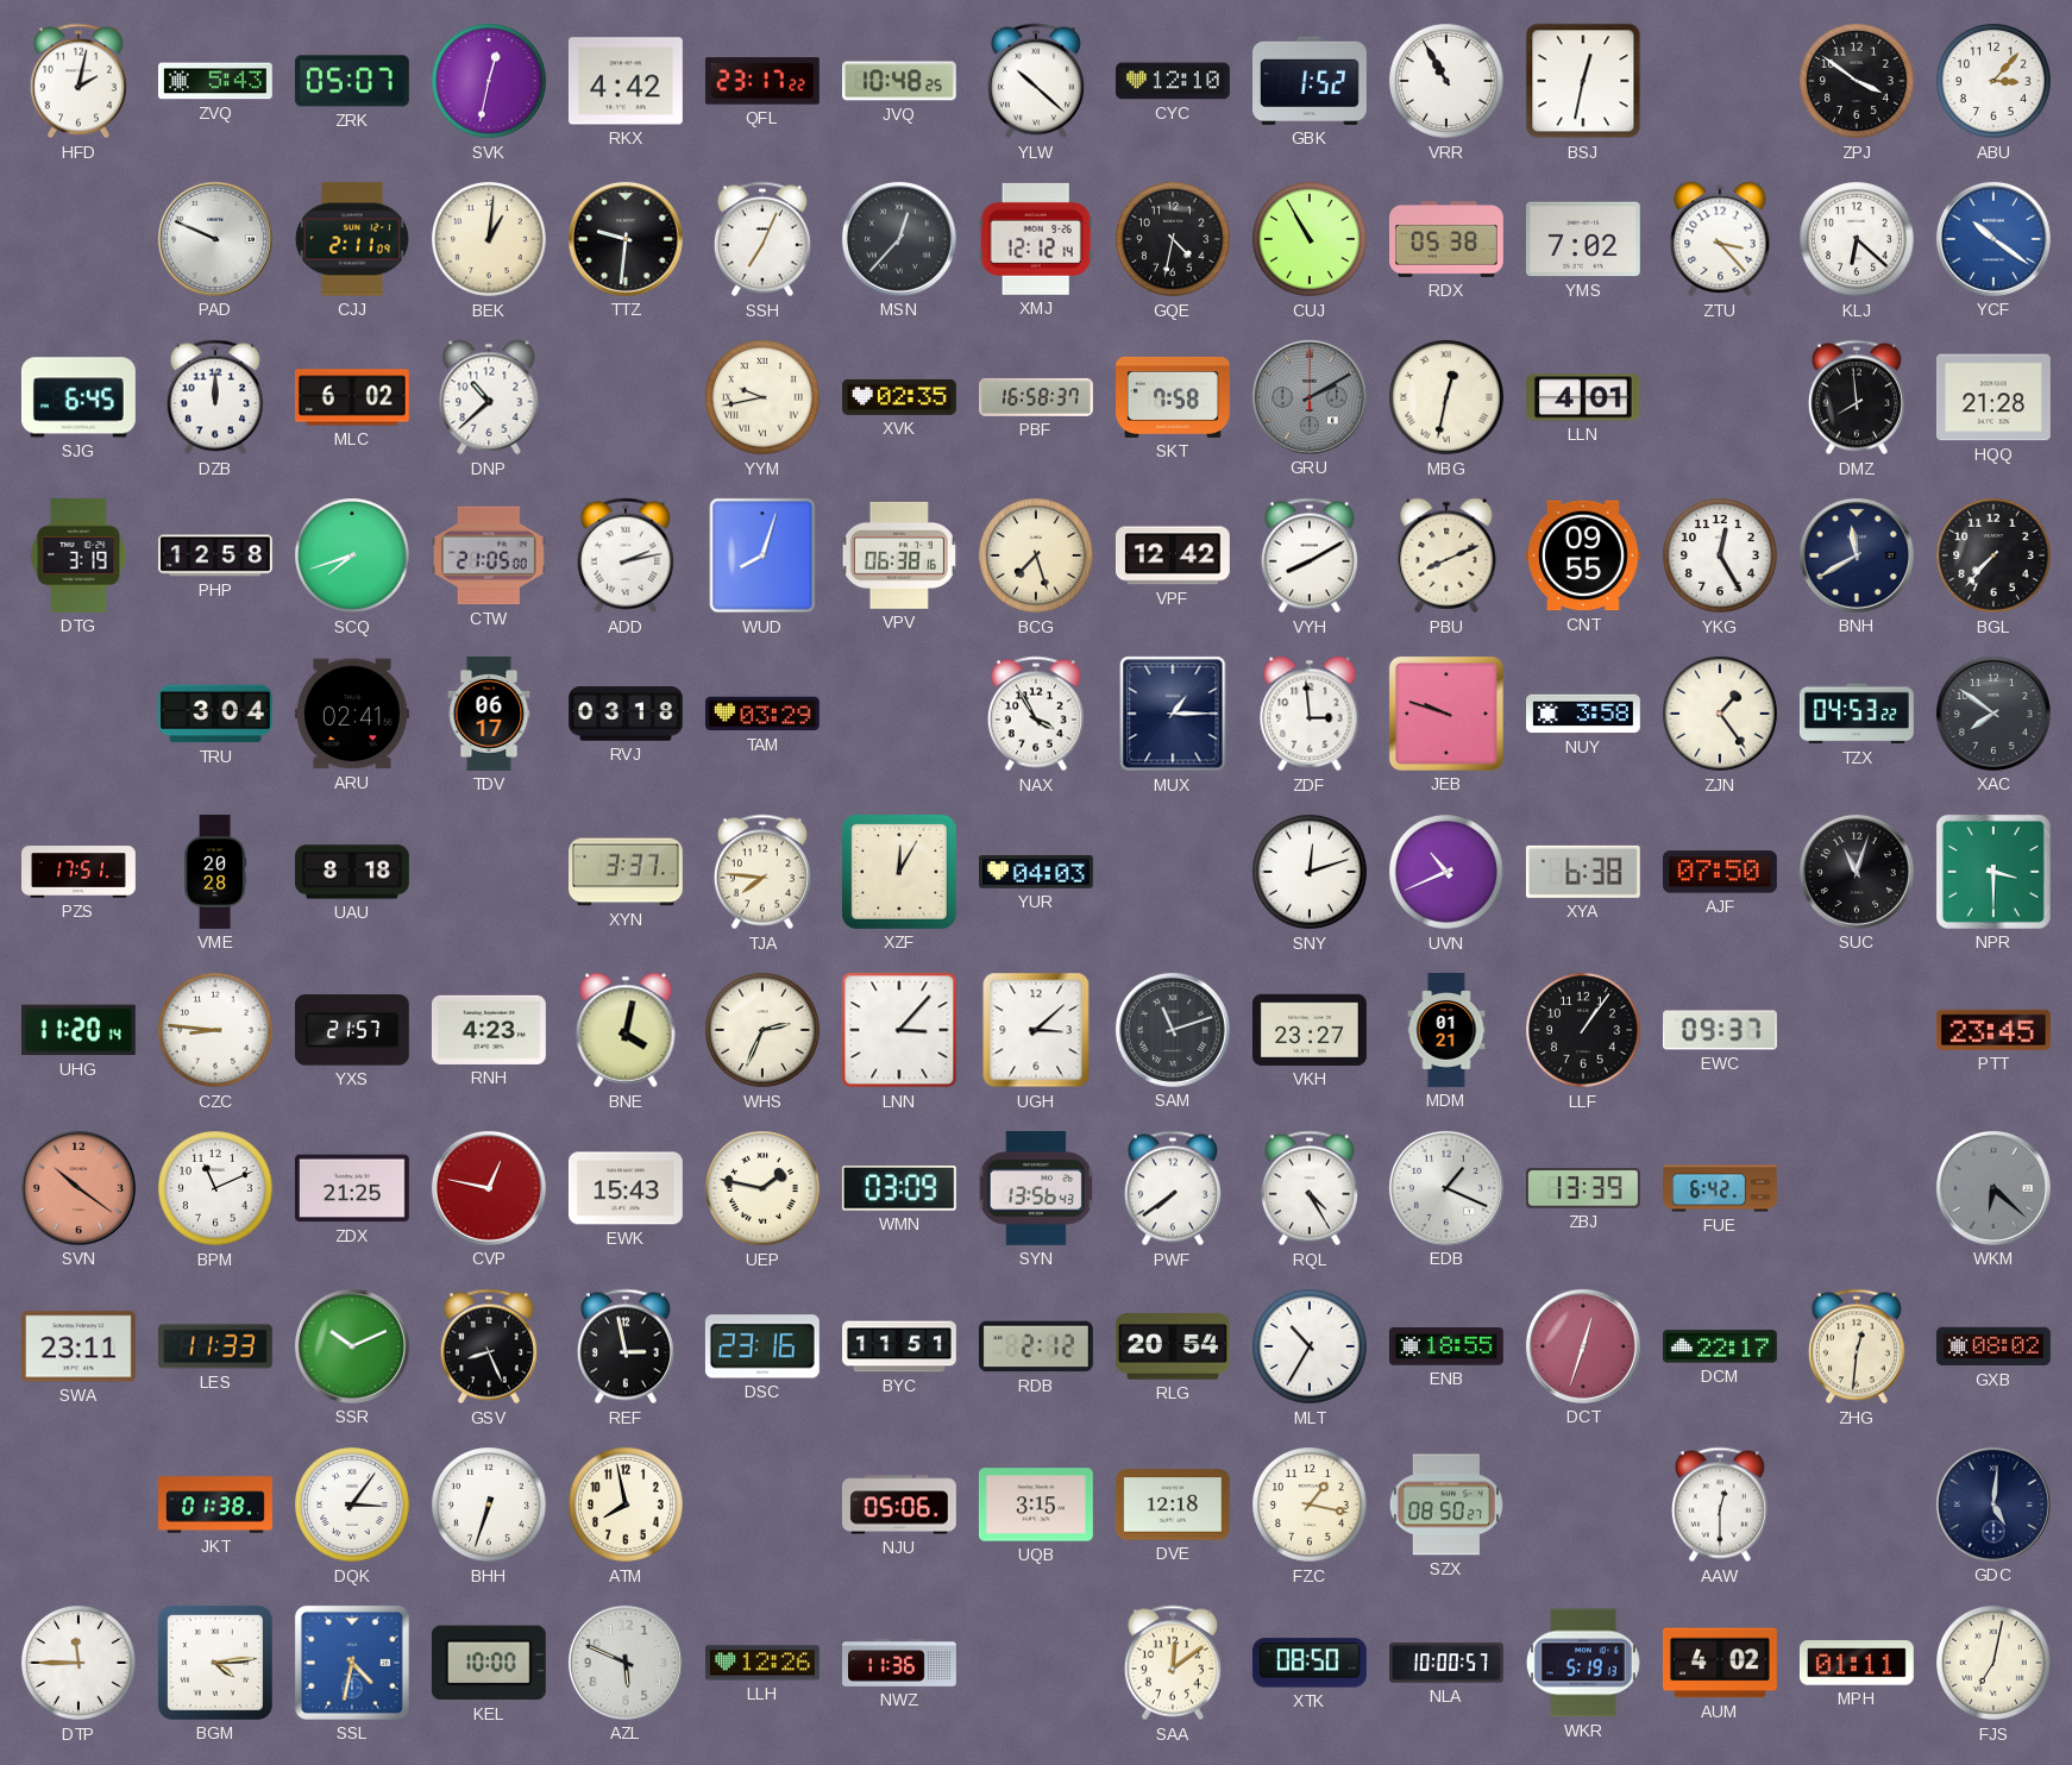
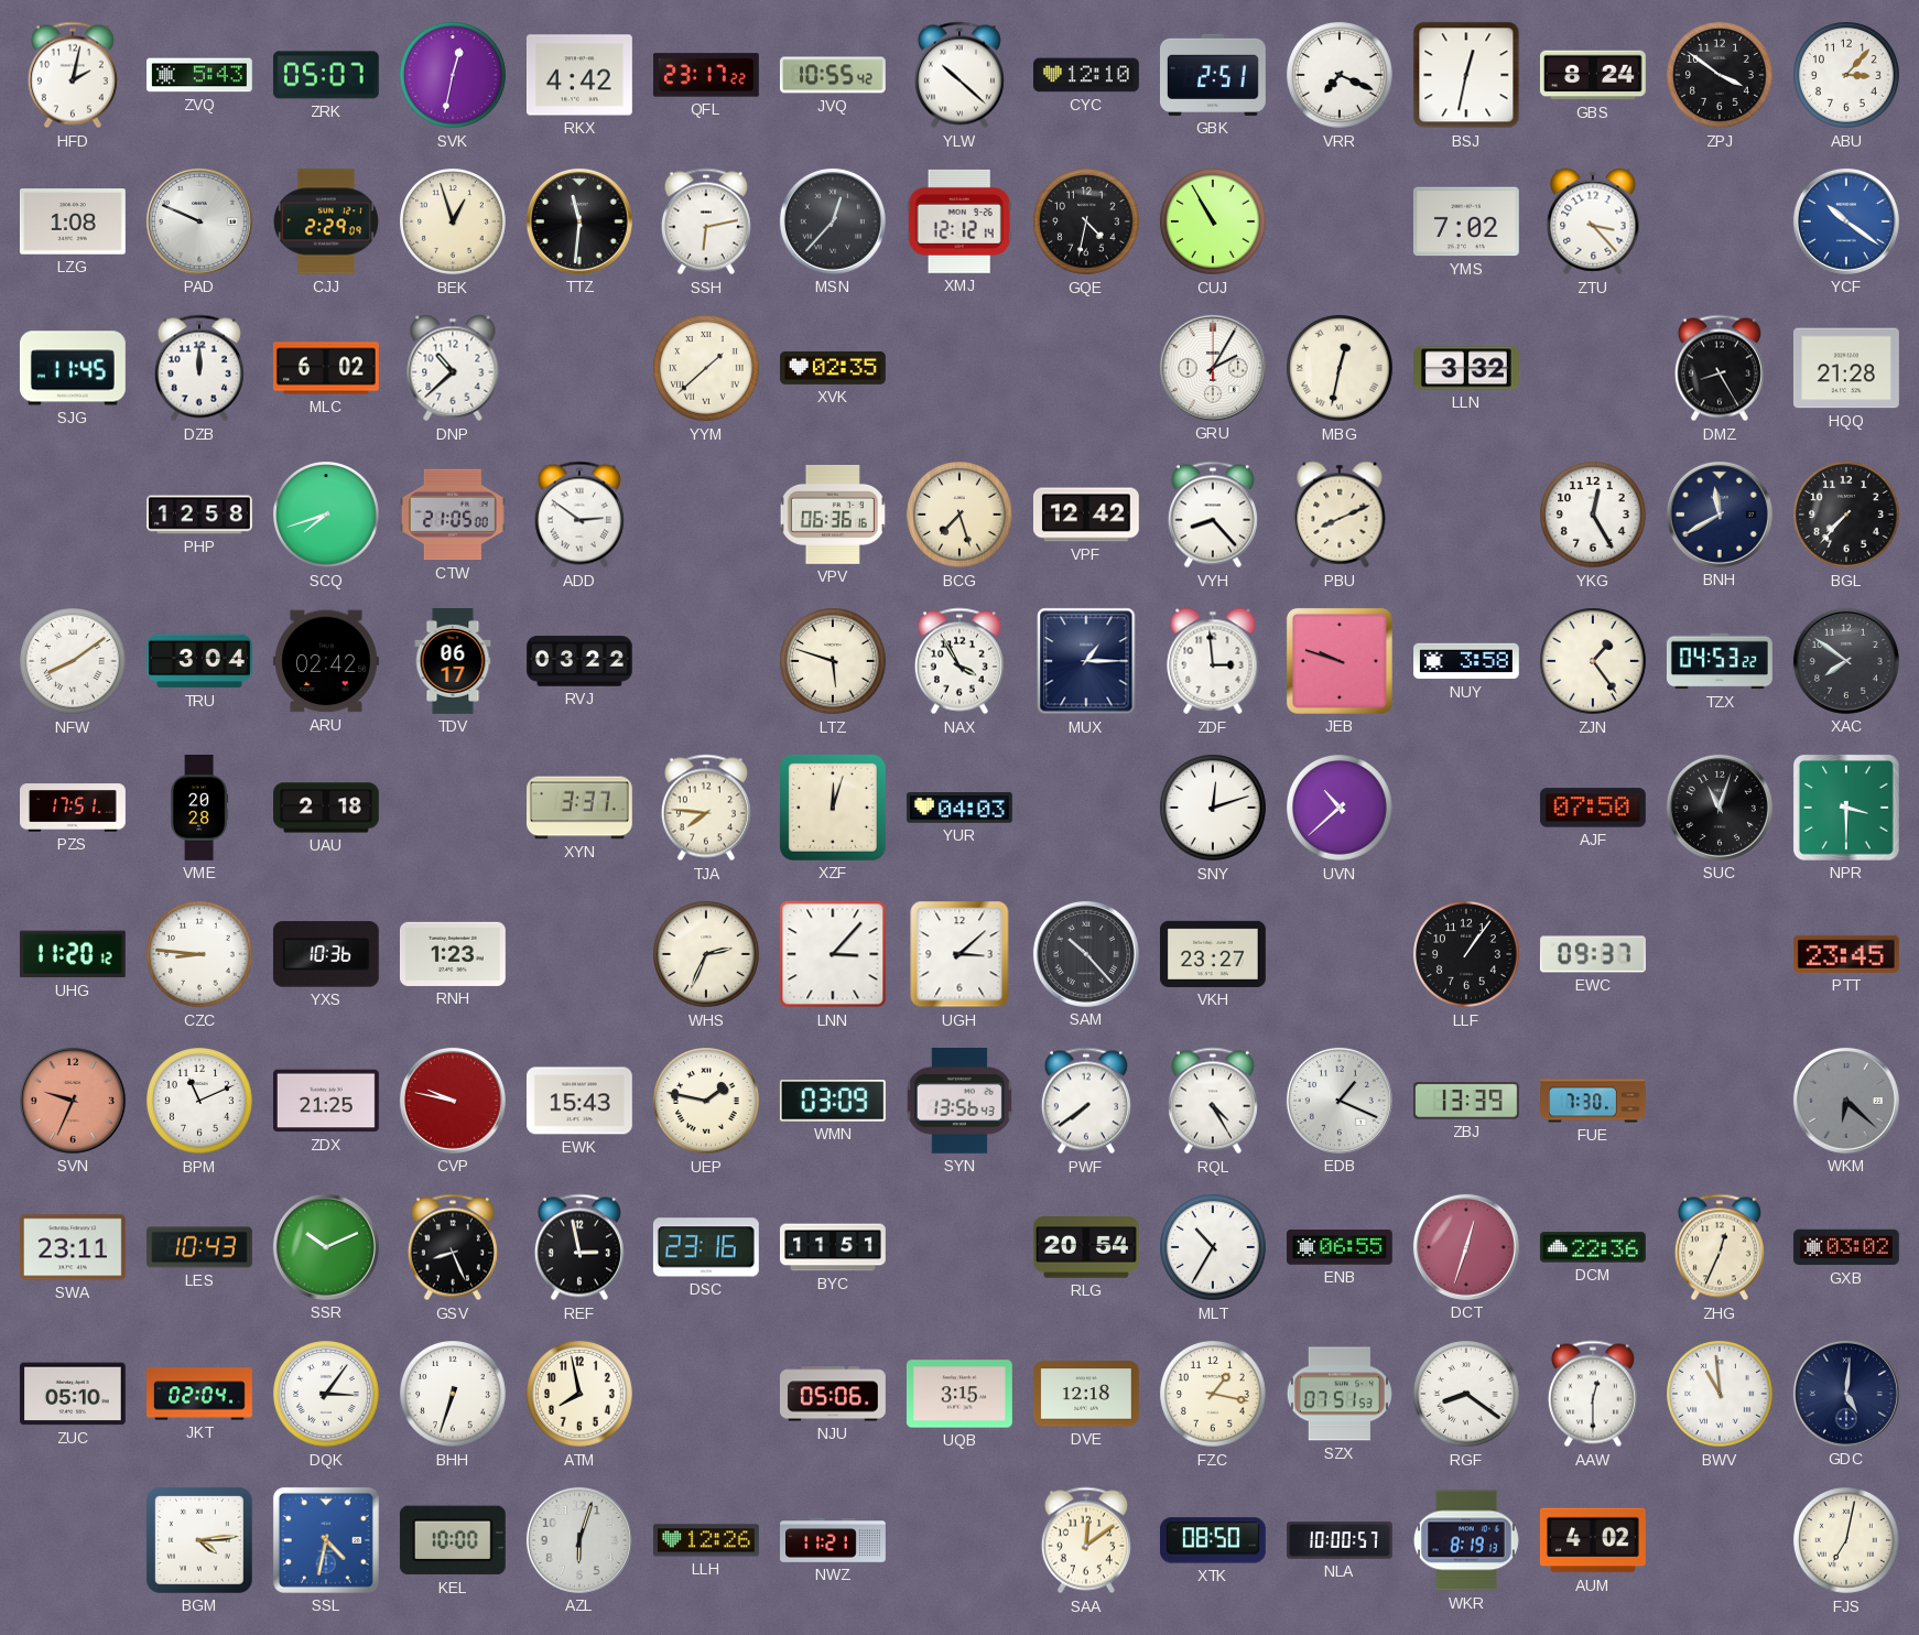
JVQ: 10:48 -> 10:55
GBK: 1:52 -> 2:51
VRR: 10:55 -> 7:19
GBS: none -> 8:24
LZG: none -> 1:08
CJJ: 2:11 -> 2:29
BEK: 1:01 -> 12:57
TTZ: 9:31 -> 11:31
SSH: 7:04 -> 6:13
RDX: 05:38 -> none
KLJ: 6:22 -> none
SJG: 6:45 -> 11:45
YYM: 9:43 -> 1:38
PBF: 16:58 -> none
SKT: 7:58 -> none
GRU: 2:10 -> 2:05
GRU dial: grey -> white
LLN: 4:01 -> 3:32
DMZ: 7:59 -> 8:25
DTG: 3:19 -> none
ADD: 2:13 -> 2:51
WUD: 8:03 -> none
VPV: 06:38 -> 06:36
VYH: 8:10 -> 8:23
CNT: 09:55 -> none
NFW: none -> 8:09
ARU: 02:41 -> 02:42
RVJ: 03:18 -> 03:22
TAM: 03:29 -> none
LTZ: none -> 5:48
UAU: 8:18 -> 2:18
XZF: 12:05 -> 12:03
UVN: 10:41 -> 10:38
XYA: 6:38 -> none
UHG: 11:20:14 -> 11:20:12
YXS: 21:57 -> 10:36
RNH: 4:23 -> 1:23
BNE: 4:02 -> none
SAM: 11:12 -> 10:23
MDM: 01:21 -> none
SVN: 10:21 -> 9:34
CVP: 12:47 -> 9:47
FUE: 6:42 -> 7:30
LES: 11:33 -> 10:43
RDB: 2:12 -> none
ENB: 18:55 -> 06:55
DCM: 22:17 -> 22:36
ZHG: 12:31 -> 12:34
GXB: 08:02 -> 03:02
ZUC: none -> 05:10
JKT: 01:38 -> 02:04
SZX: 08:50 -> 07:51
RGF: none -> 8:21
BWV: none -> 10:59
DTP: 11:45 -> none
AZL: 5:49 -> 6:03
NWZ: 11:36 -> 11:21
WKR: 5:19 -> 8:19
MPH: 01:11 -> none
